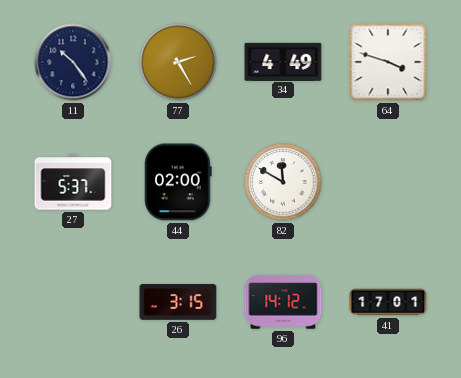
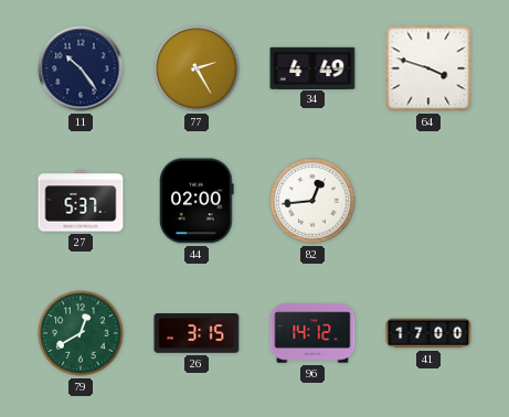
82: 11:50 -> 12:44
79: none -> 12:40
41: 17:01 -> 17:00
